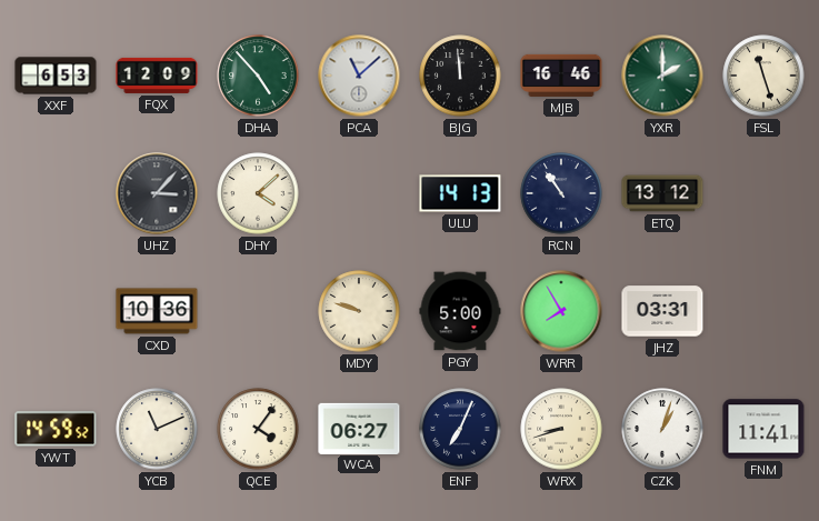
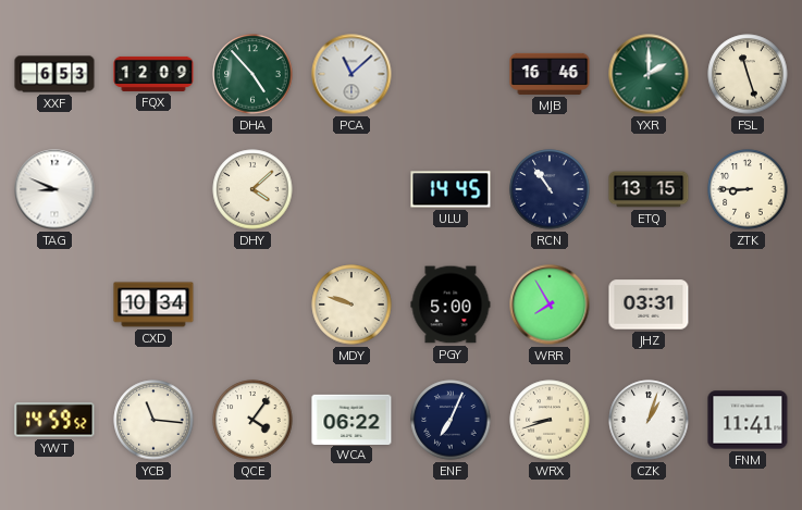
BJG: 11:59 -> none
TAG: none -> 8:49
UHZ: 3:07 -> none
ULU: 14:13 -> 14:45
ETQ: 13:12 -> 13:15
ZTK: none -> 8:45
CXD: 10:36 -> 10:34
YCB: 11:11 -> 11:16
WCA: 06:27 -> 06:22
